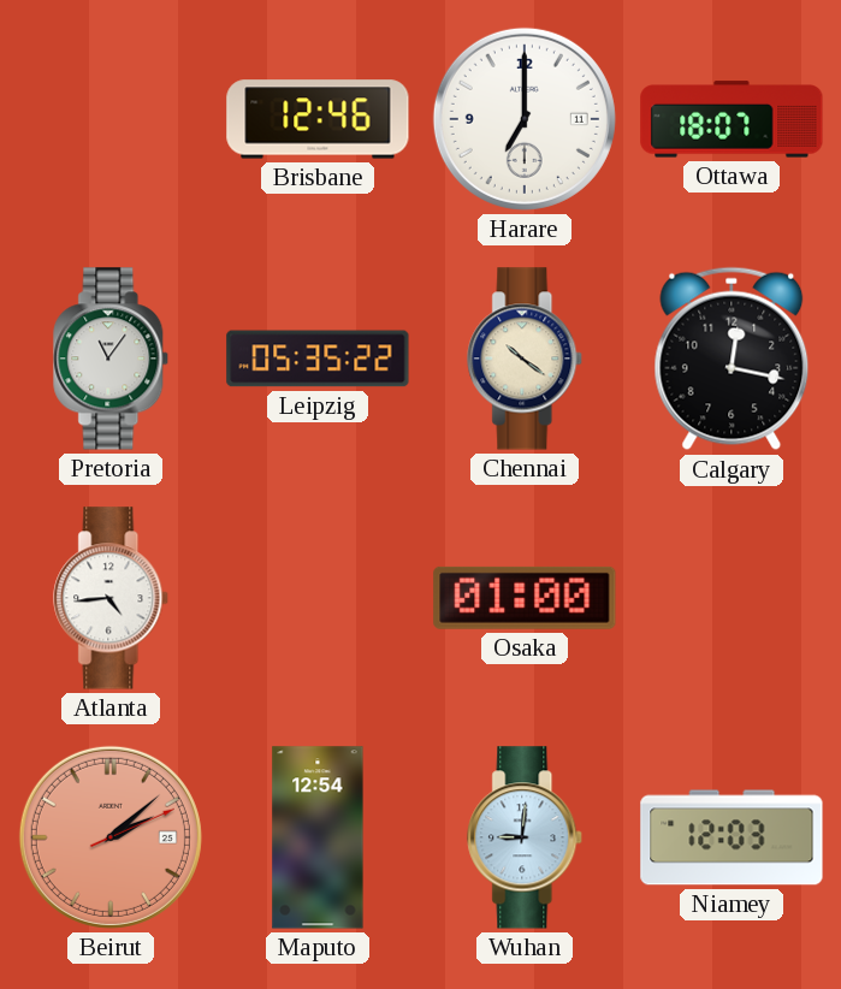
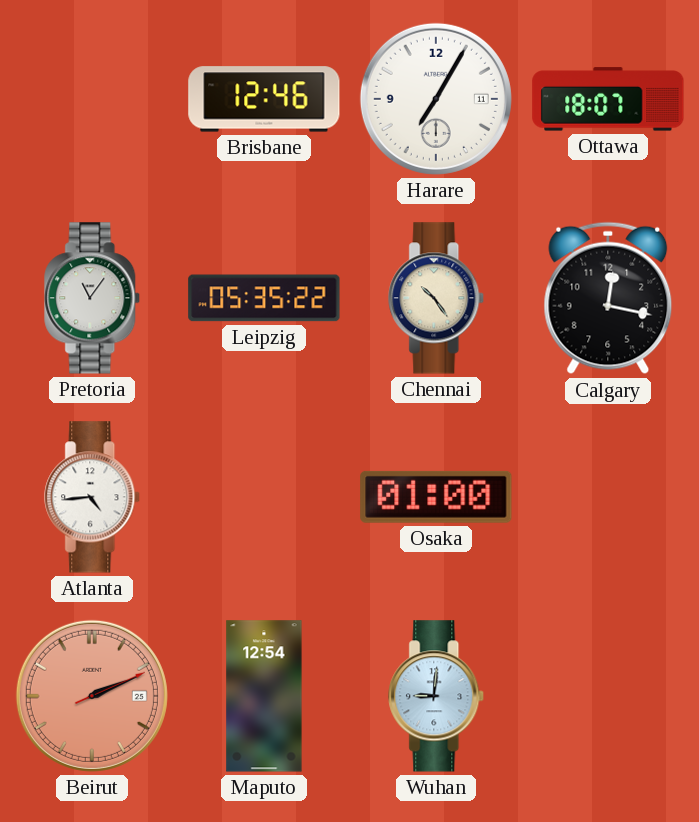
Harare: 7:00 -> 7:05
Chennai: 10:21 -> 10:24
Beirut: 2:08 -> 2:11
Niamey: 12:03 -> none
